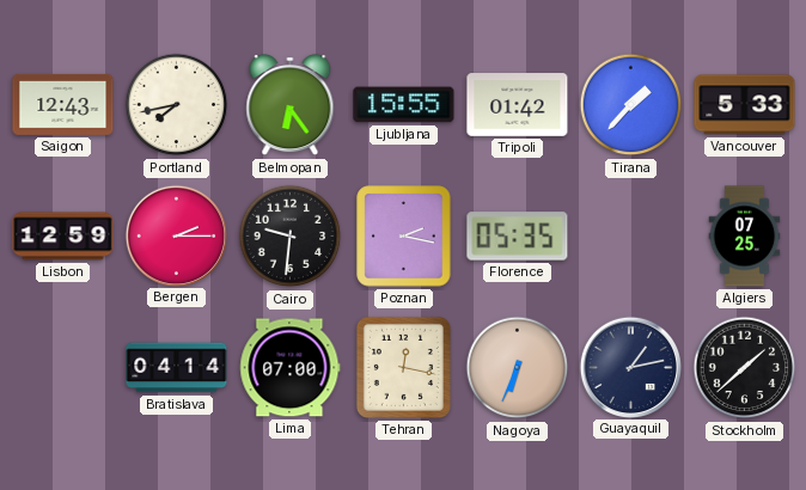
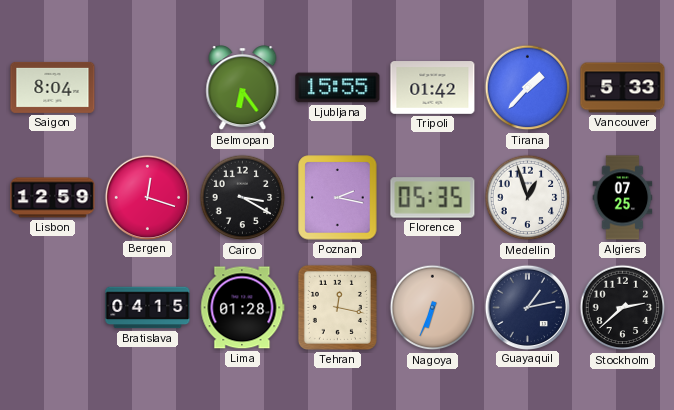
Saigon: 12:43 -> 8:04
Portland: 7:43 -> none
Bergen: 2:15 -> 12:18
Cairo: 9:31 -> 3:20
Medellin: none -> 12:57
Bratislava: 04:14 -> 04:15
Lima: 07:00 -> 01:28
Stockholm: 1:38 -> 2:38
